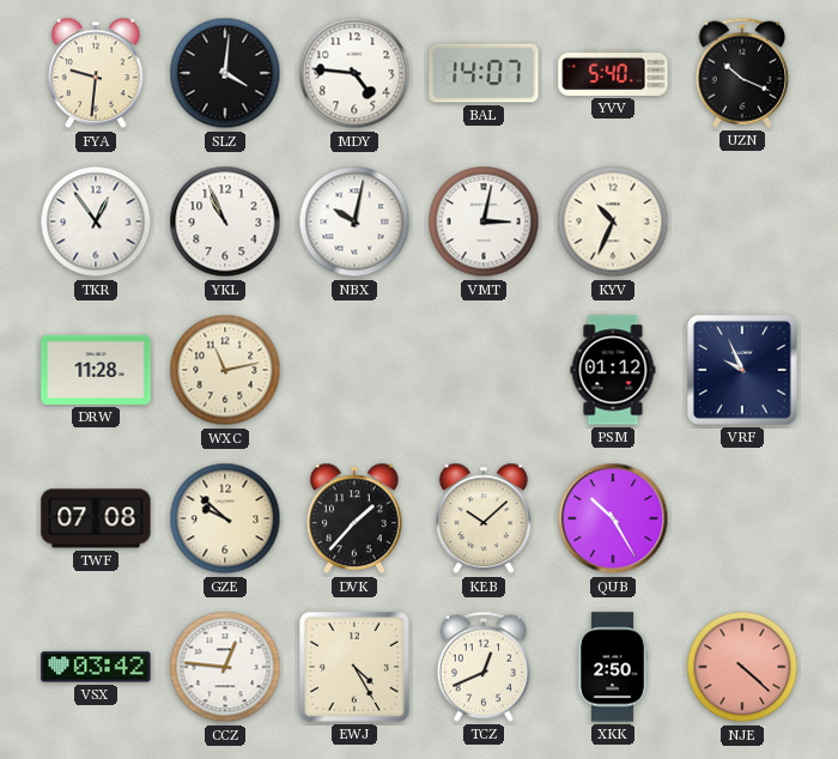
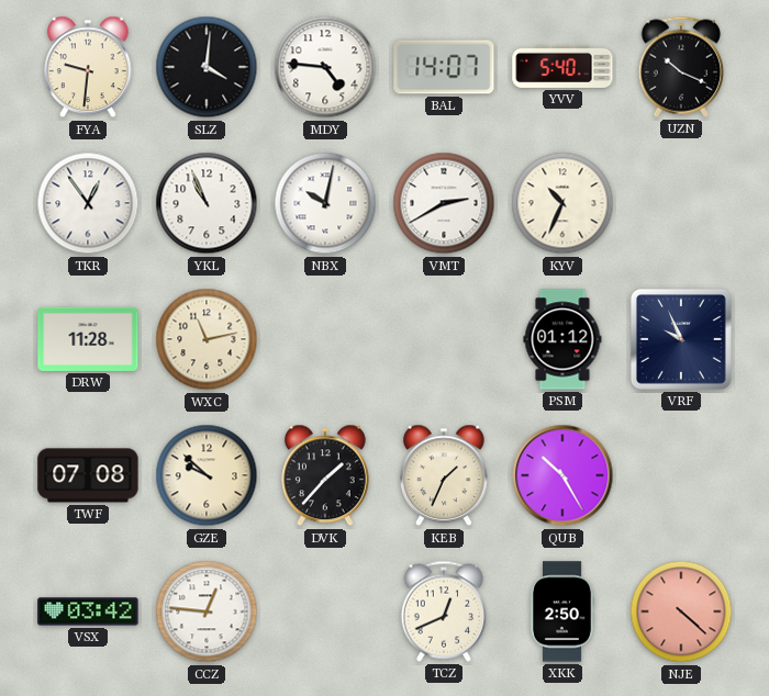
VMT: 3:02 -> 2:40
KEB: 10:08 -> 1:34
EWJ: 4:25 -> none
